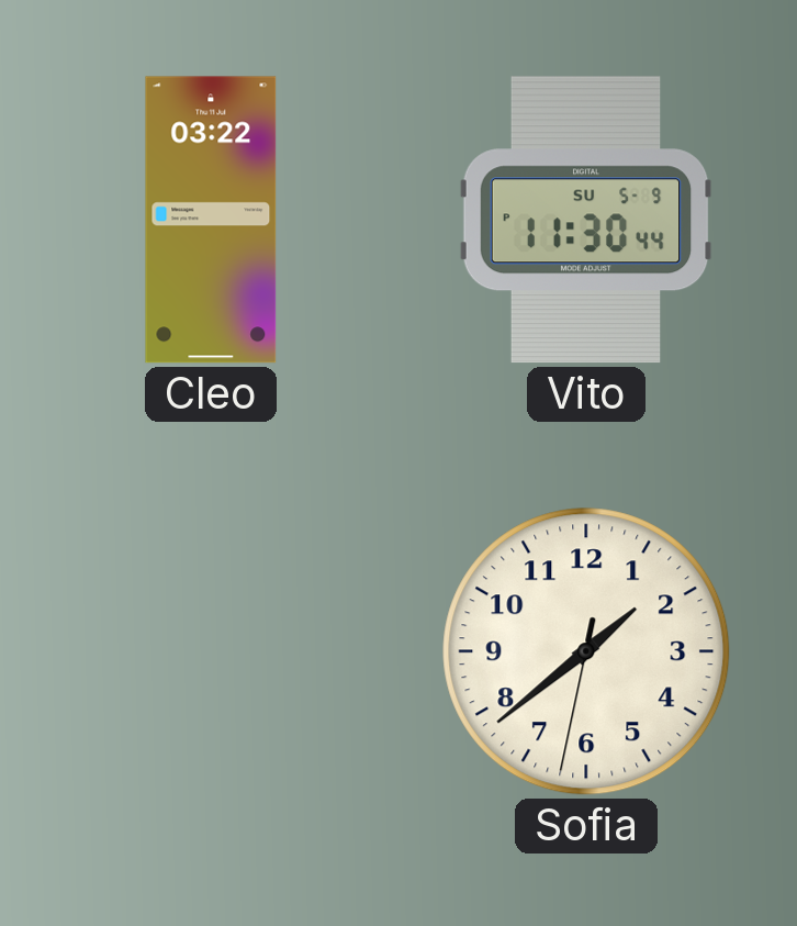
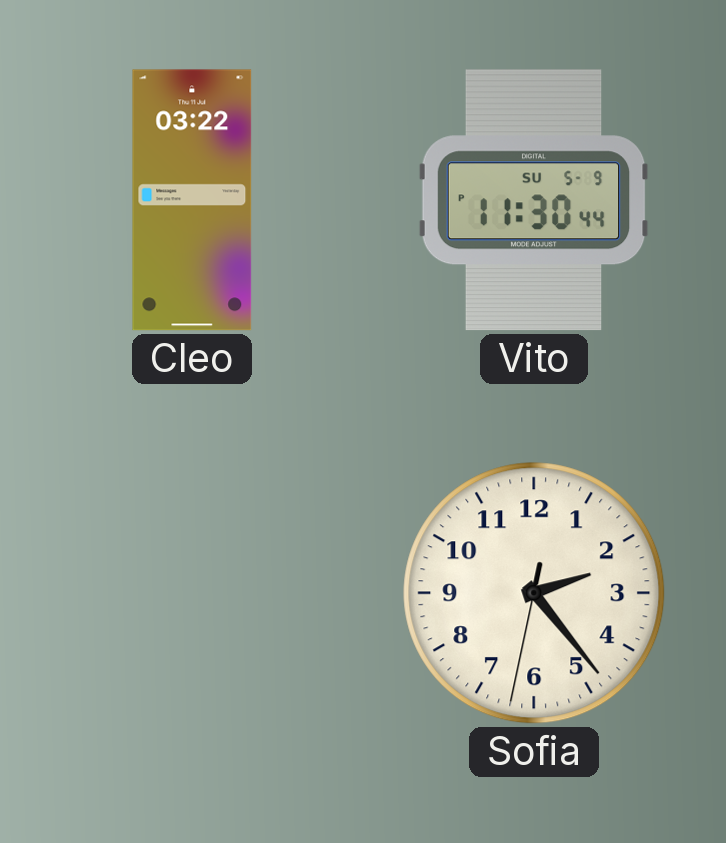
Sofia: 1:38 -> 2:23
